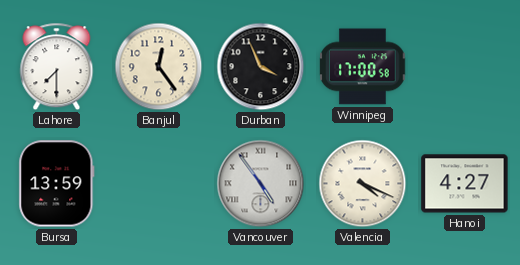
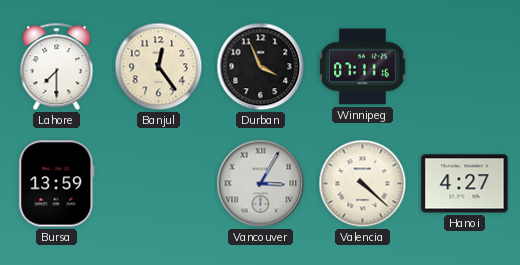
Winnipeg: 17:00 -> 07:11
Vancouver: 4:54 -> 3:05
Valencia: 4:19 -> 4:22
